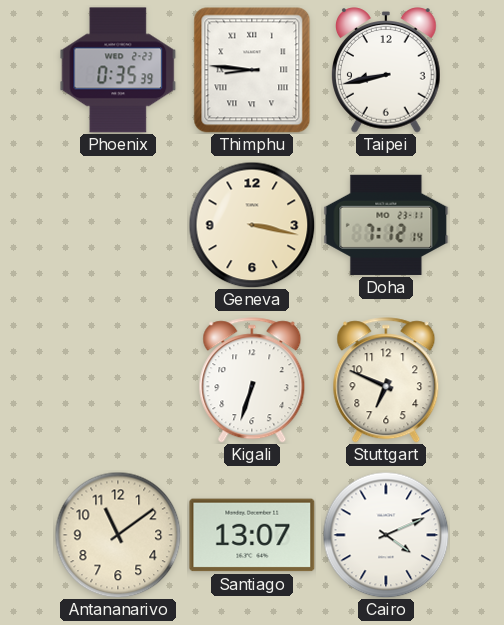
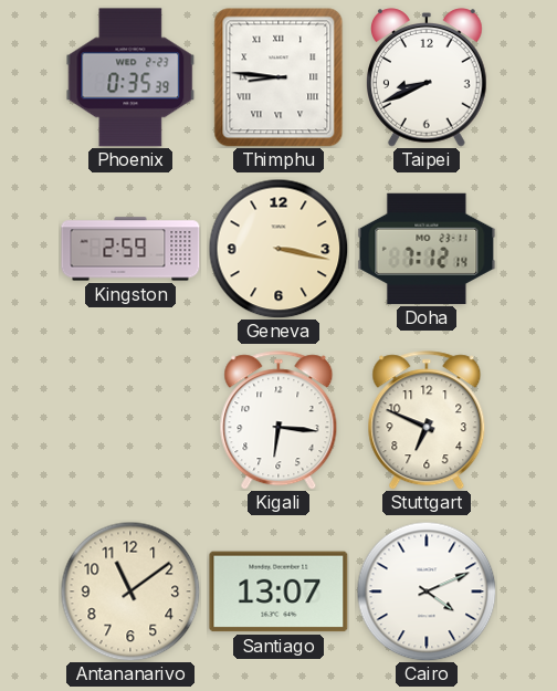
Taipei: 8:43 -> 8:41
Kingston: none -> 2:59
Kigali: 6:33 -> 6:16
